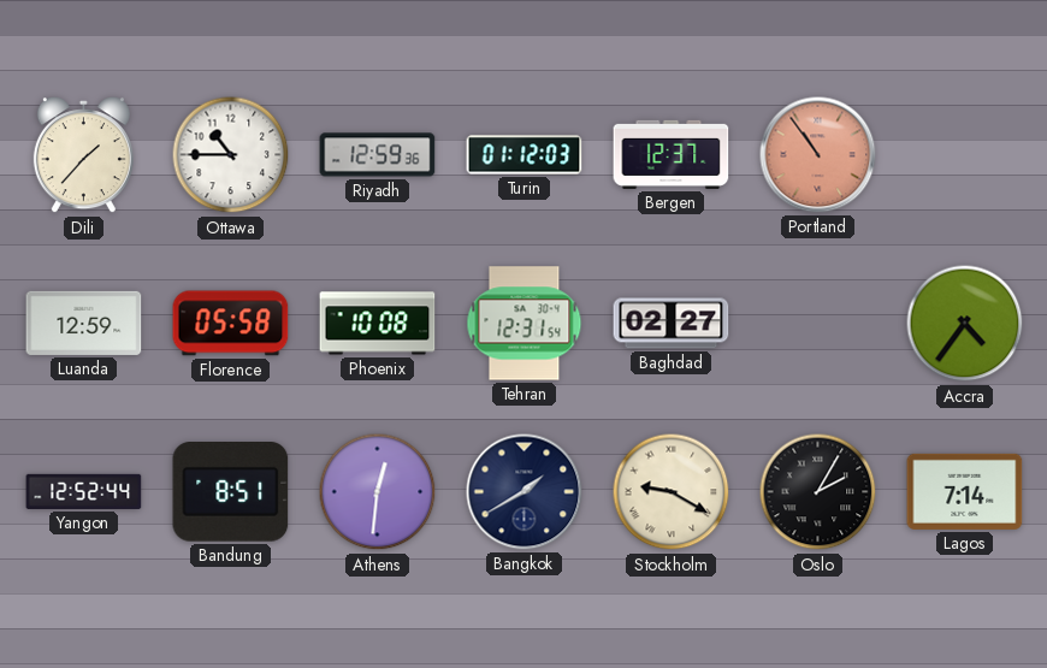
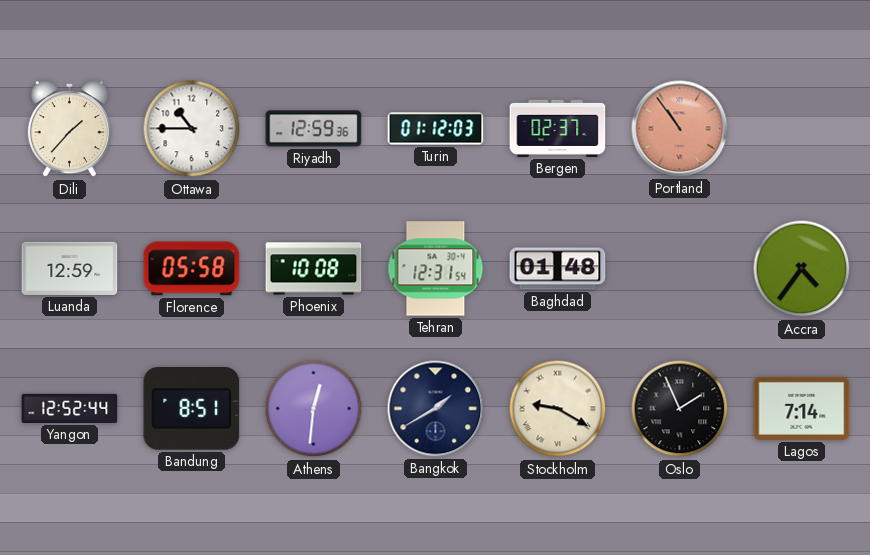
Bergen: 12:37 -> 02:37
Baghdad: 02:27 -> 01:48
Oslo: 2:05 -> 1:56
